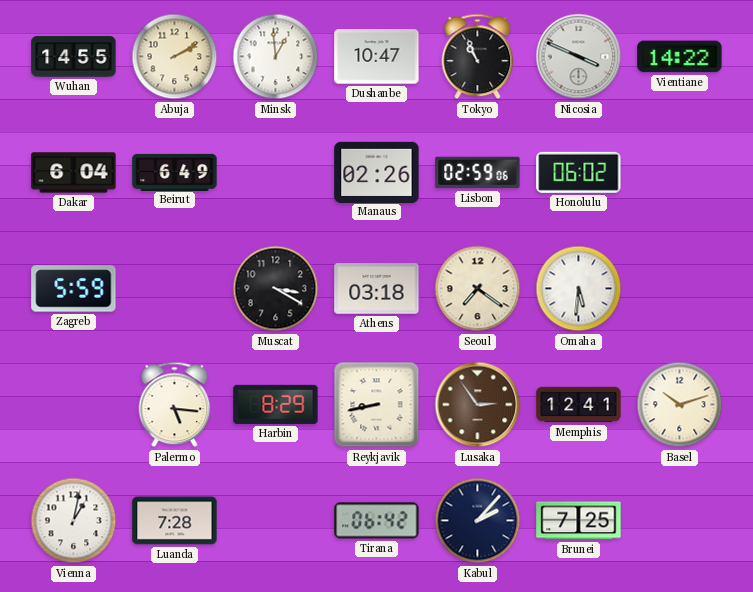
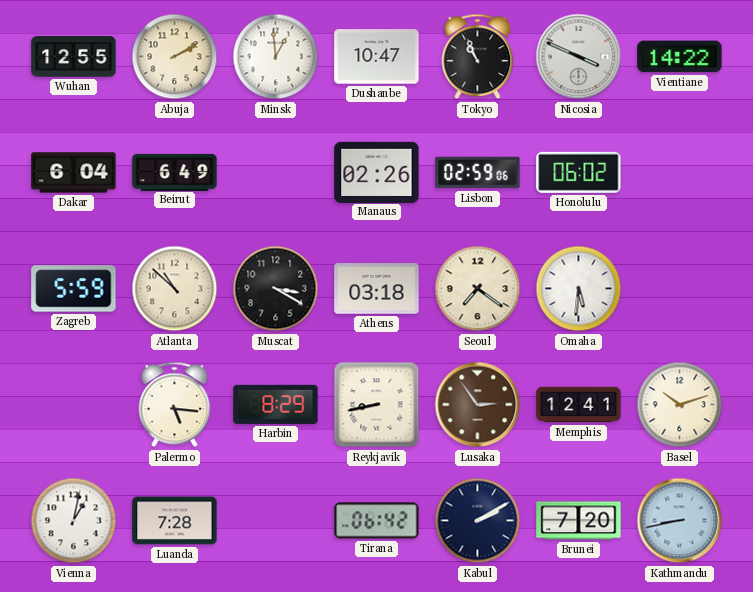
Wuhan: 14:55 -> 12:55
Atlanta: none -> 10:52
Kabul: 2:07 -> 2:10
Brunei: 7:25 -> 7:20
Kathmandu: none -> 8:43
